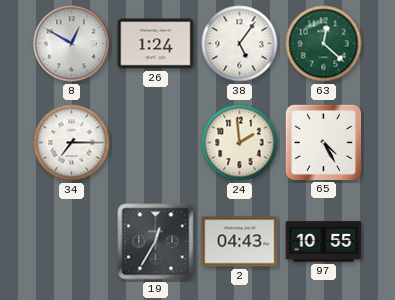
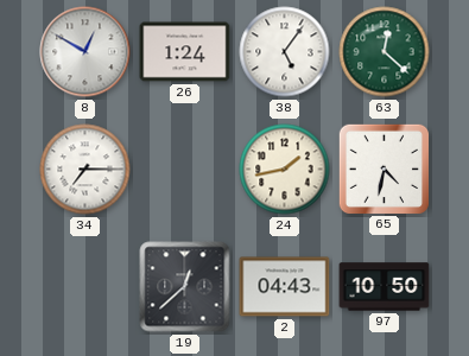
24: 1:59 -> 1:43
65: 4:25 -> 4:32
19: 12:35 -> 12:38
97: 10:55 -> 10:50
